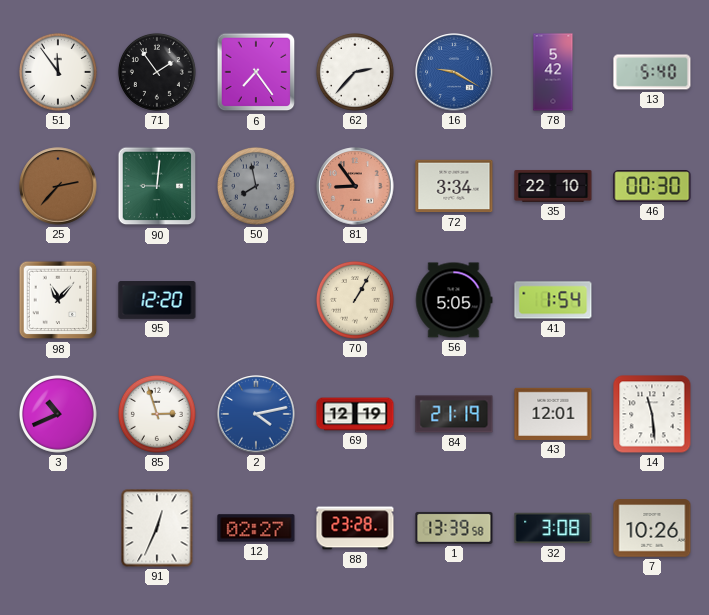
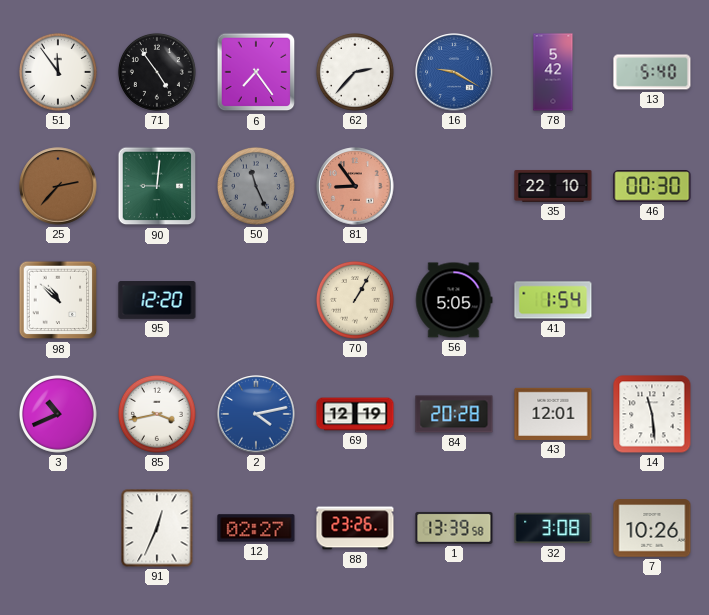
71: 1:54 -> 4:54
50: 7:58 -> 11:26
72: 3:34 -> none
98: 11:07 -> 10:52
85: 2:57 -> 3:43
84: 21:19 -> 20:28
88: 23:28 -> 23:26
